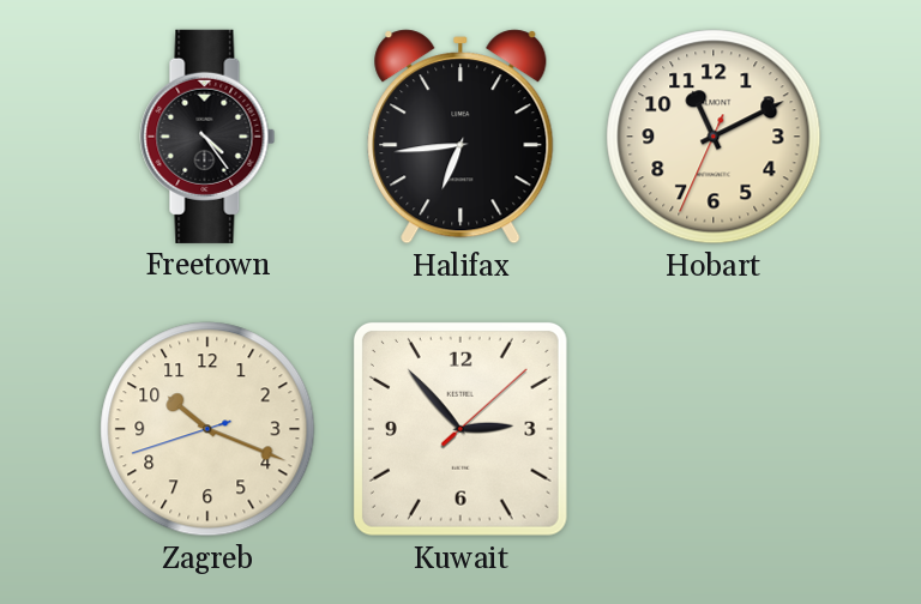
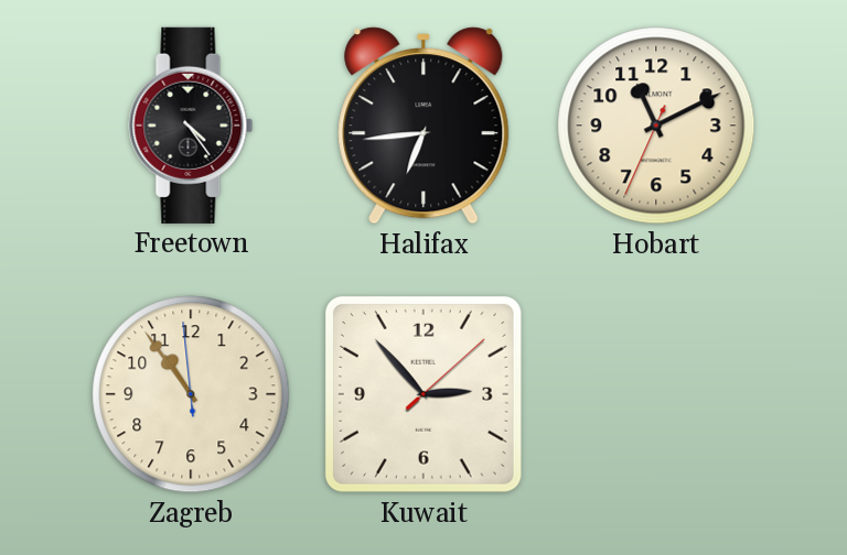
Zagreb: 10:18 -> 10:53
